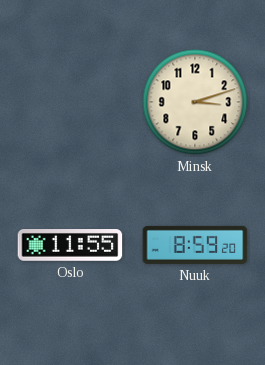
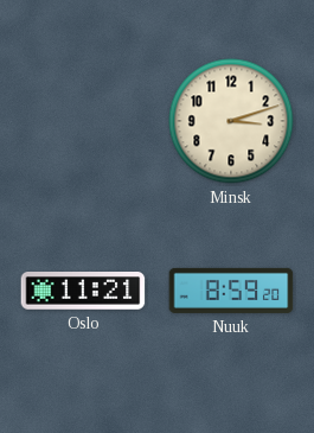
Oslo: 11:55 -> 11:21
